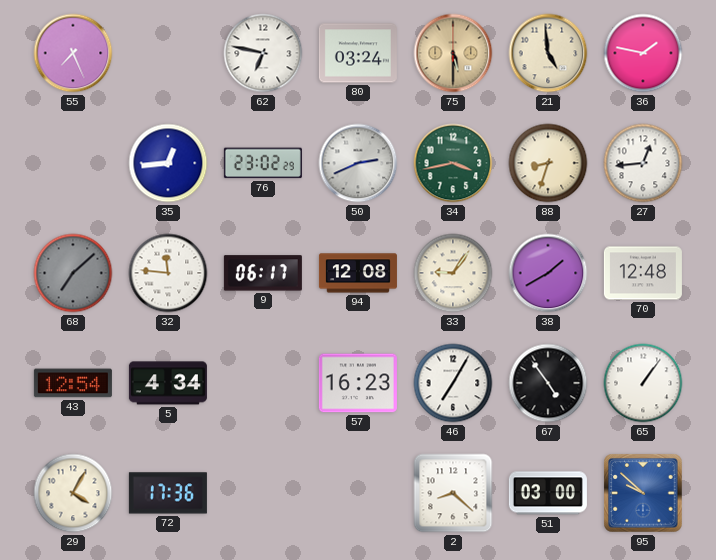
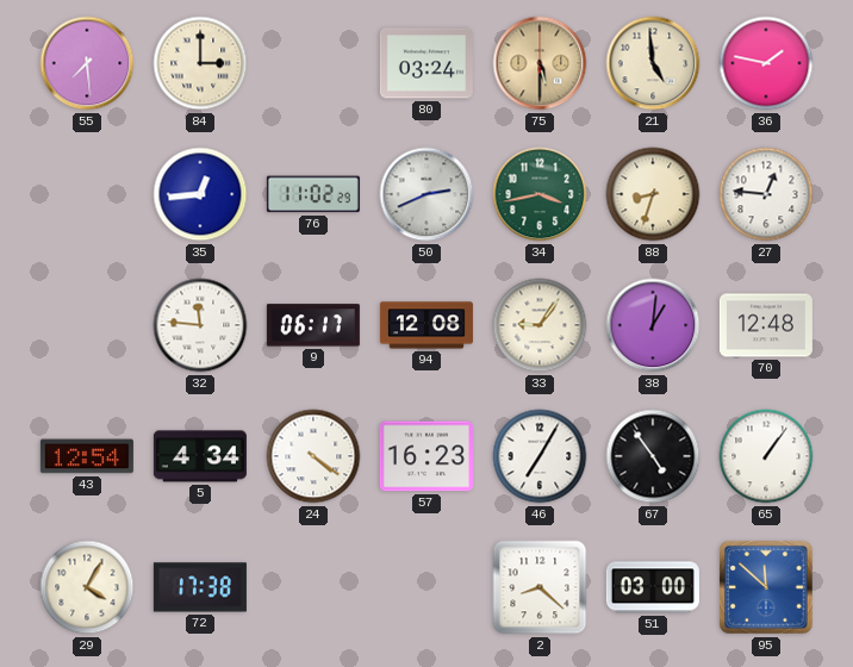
55: 7:26 -> 7:29
84: none -> 3:00
62: 6:47 -> none
76: 23:02 -> 11:02
27: 12:44 -> 12:46
68: 7:08 -> none
38: 1:40 -> 1:01
24: none -> 4:21
72: 17:36 -> 17:38
95: 9:52 -> 11:52
